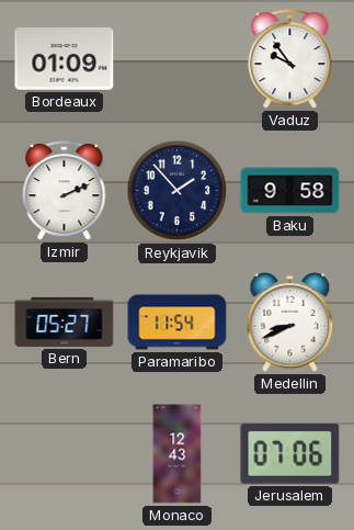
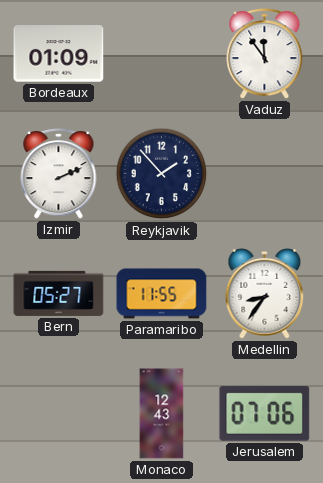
Vaduz: 9:54 -> 11:54
Baku: 9:58 -> none
Paramaribo: 11:54 -> 11:55
Medellin: 8:41 -> 8:36
